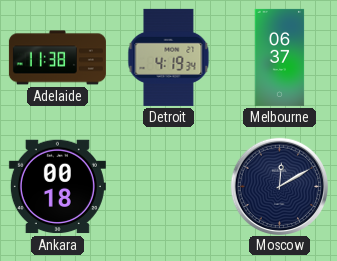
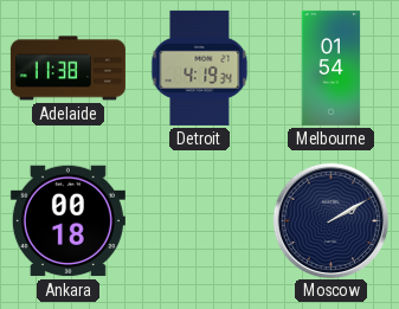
Melbourne: 06:37 -> 01:54
Moscow: 12:10 -> 2:10
